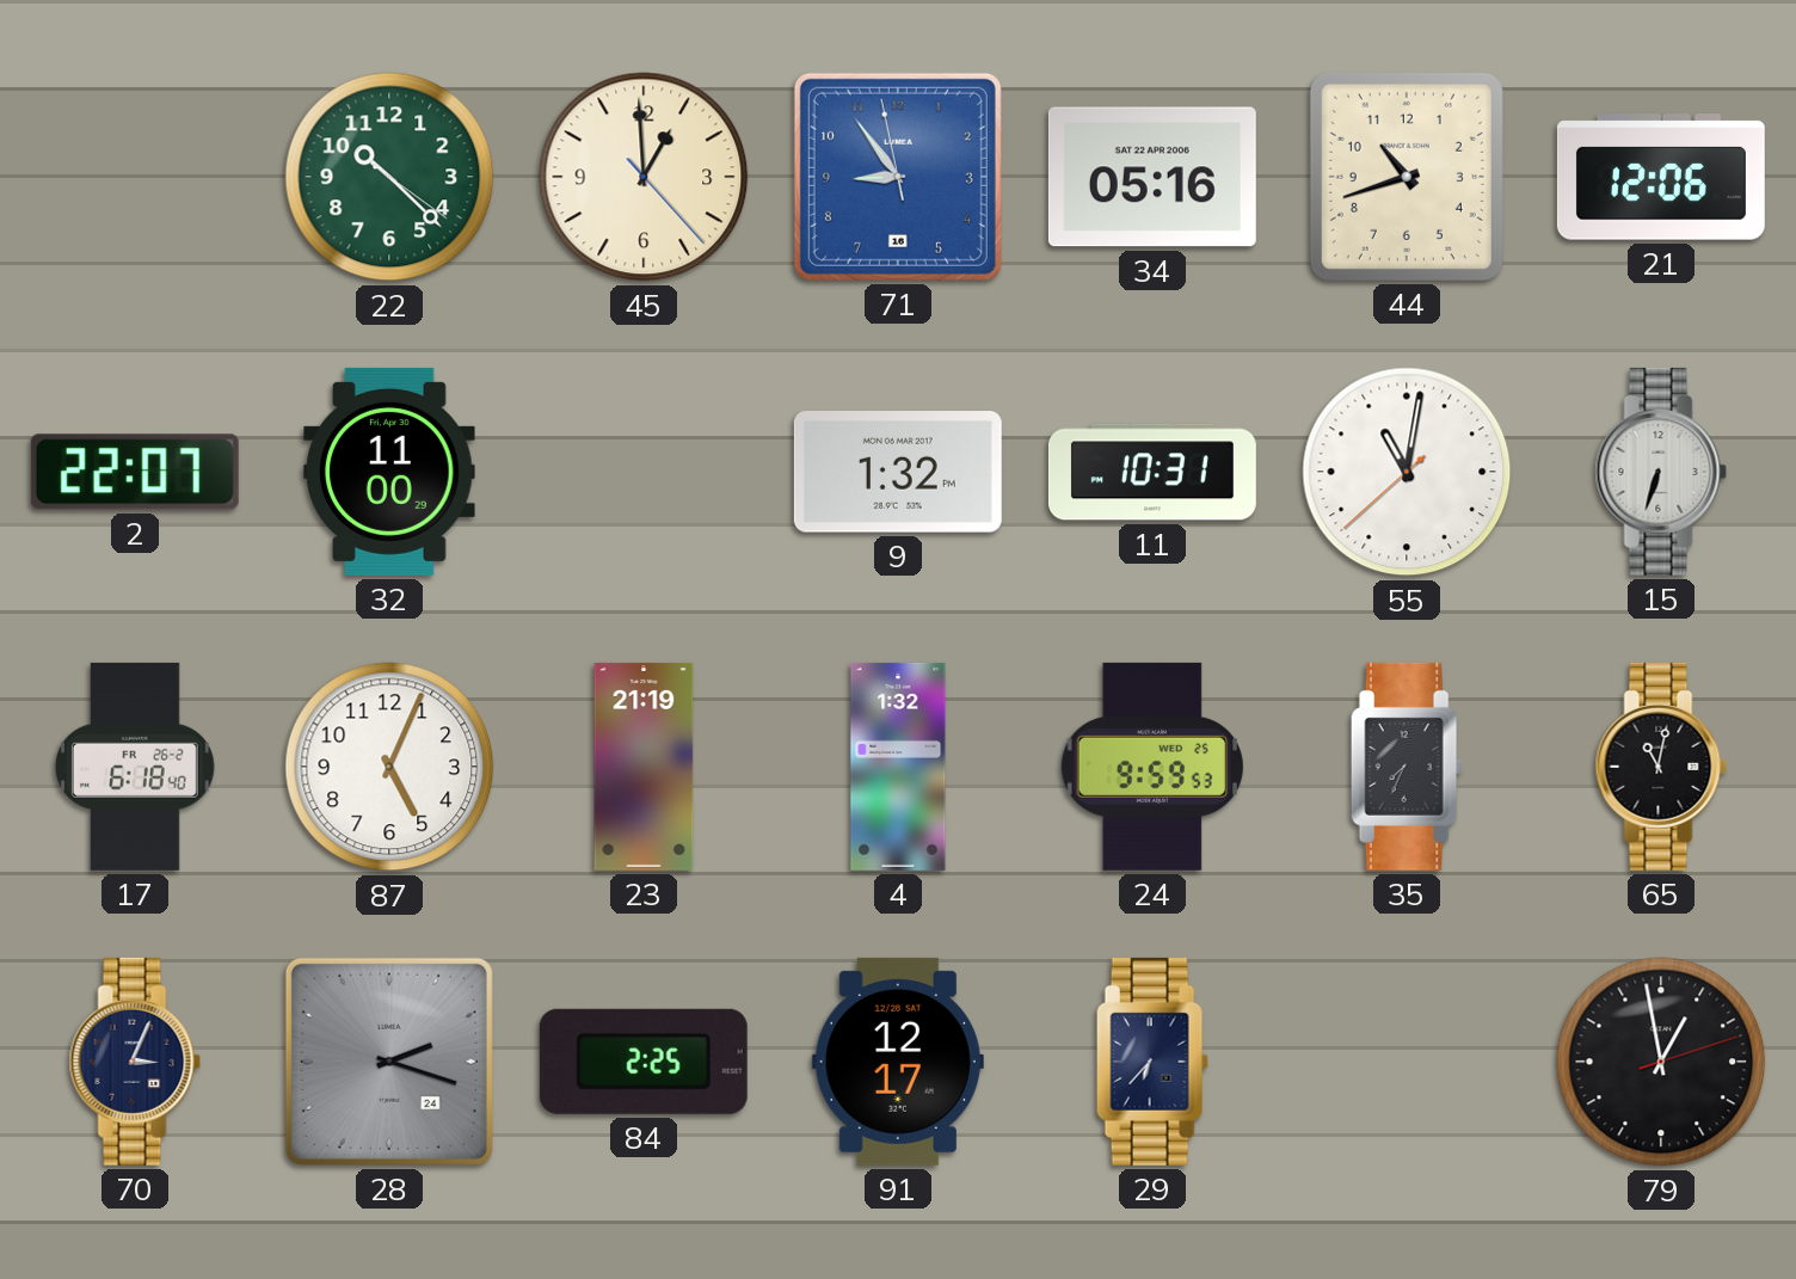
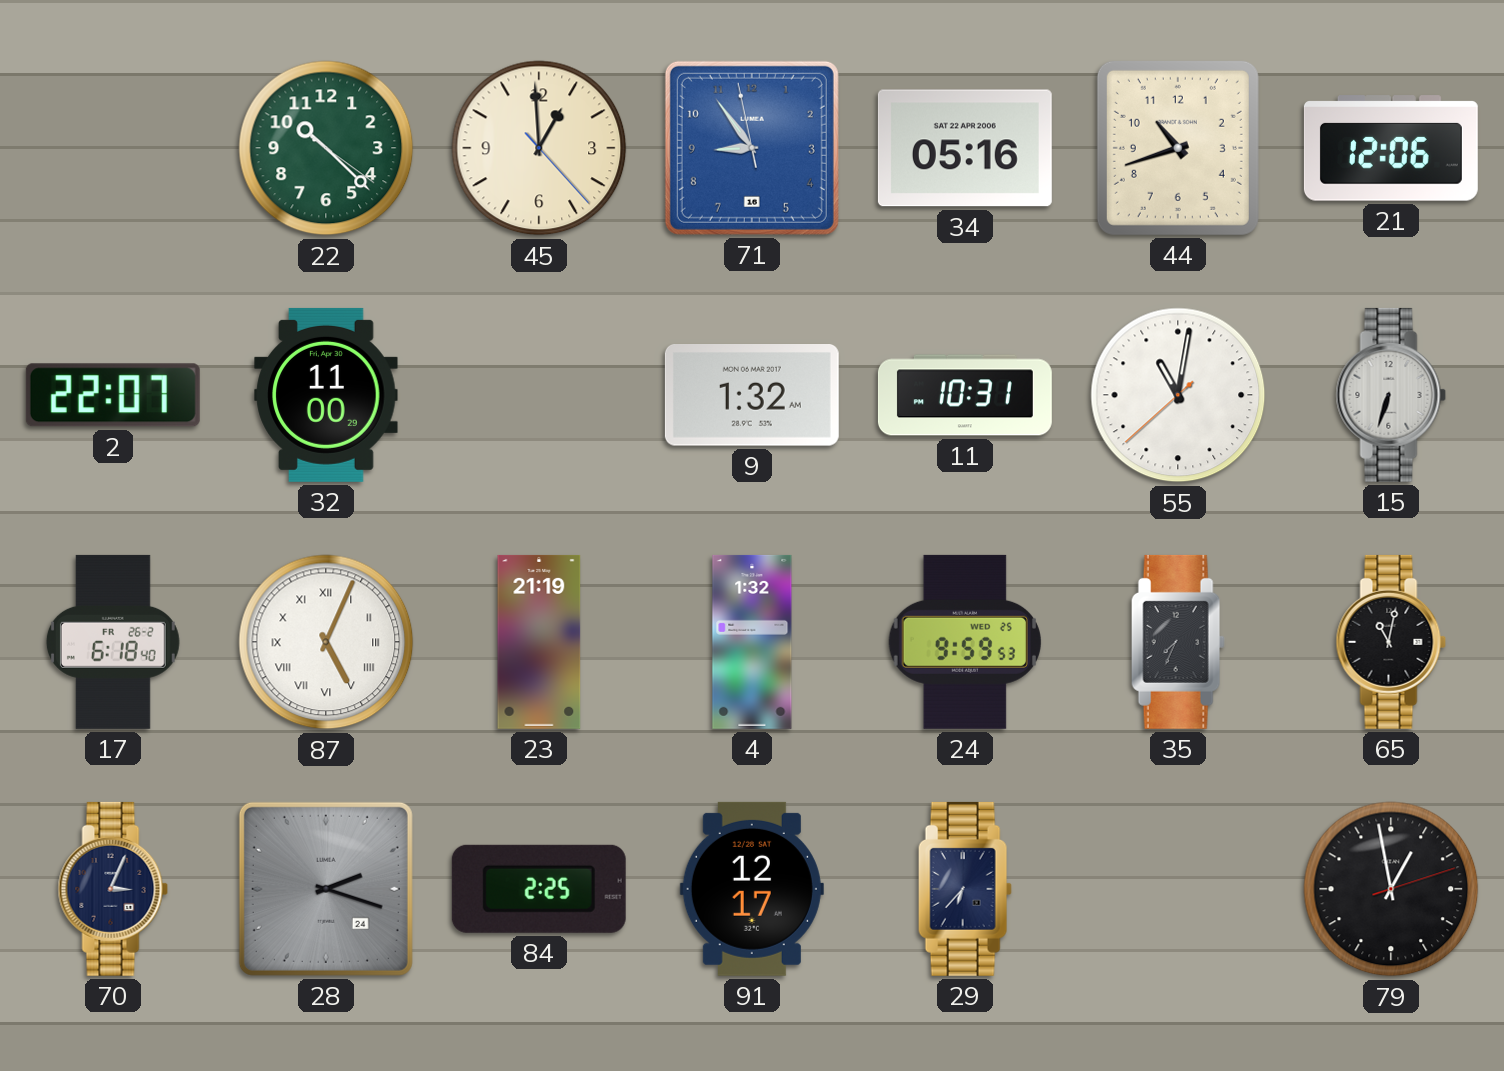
9: 1:32 PM -> 1:32 AM
87 numerals: Arabic -> Roman
